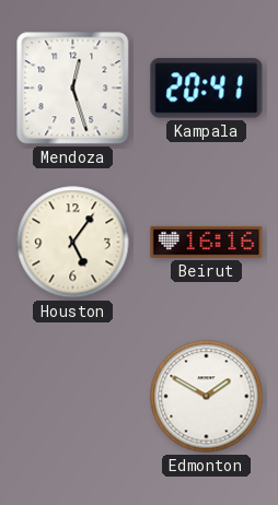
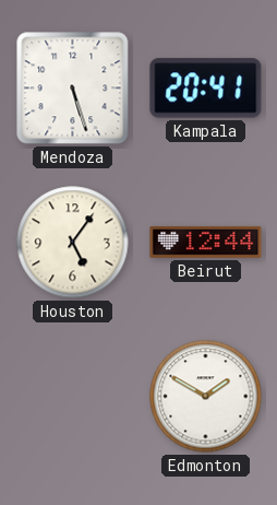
Mendoza: 12:27 -> 5:27
Beirut: 16:16 -> 12:44
